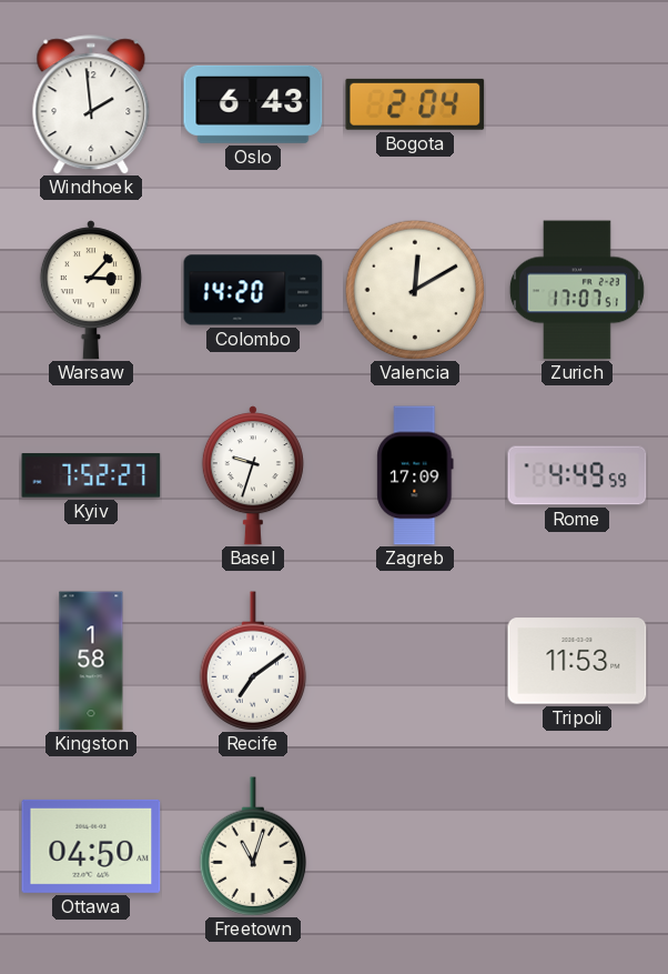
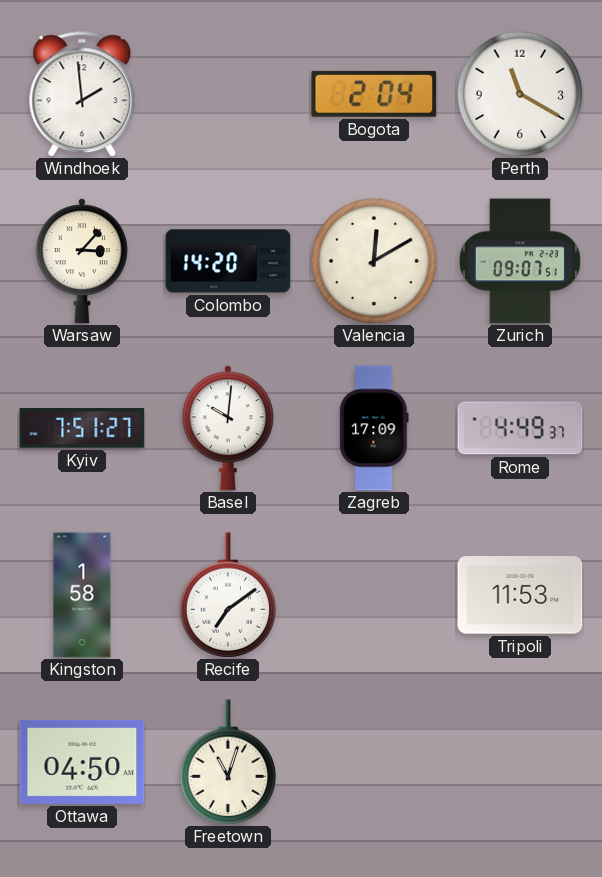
Oslo: 6:43 -> none
Perth: none -> 11:20
Zurich: 17:07 -> 09:07
Kyiv: 7:52 -> 7:51
Basel: 9:33 -> 10:01
Rome: 4:49:59 -> 4:49:37
